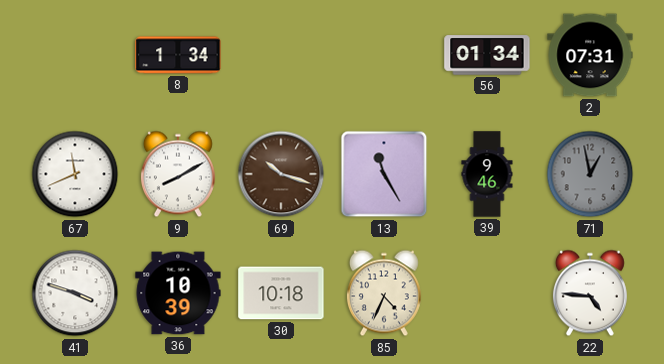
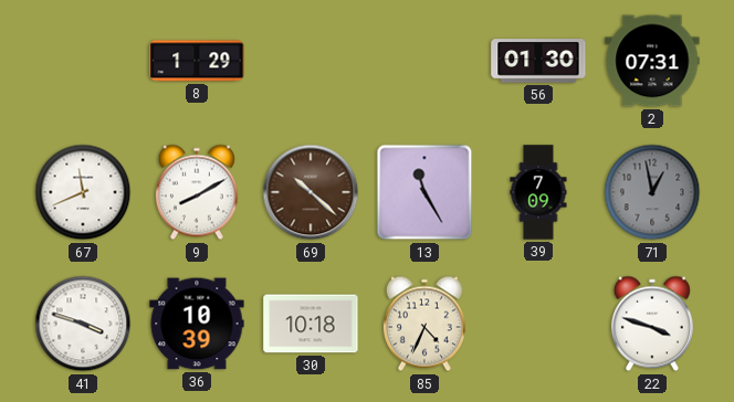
8: 1:34 -> 1:29
56: 01:34 -> 01:30
69: 10:18 -> 10:22
39: 9:46 -> 7:09
22: 4:46 -> 3:48
